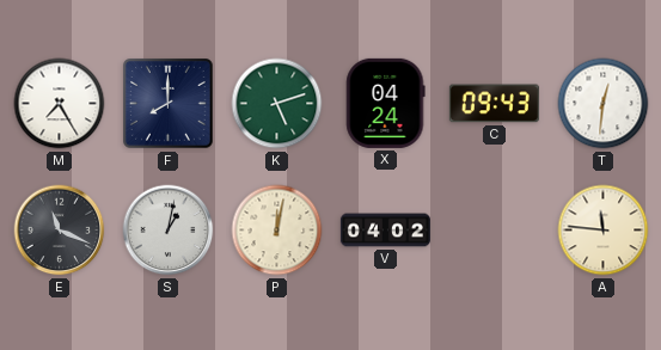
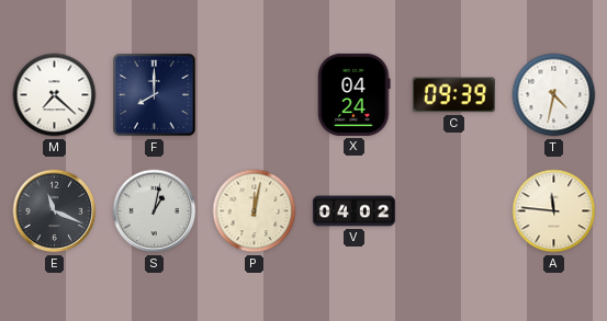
M: 7:25 -> 7:22
K: 5:12 -> none
C: 09:43 -> 09:39
T: 12:31 -> 4:32
